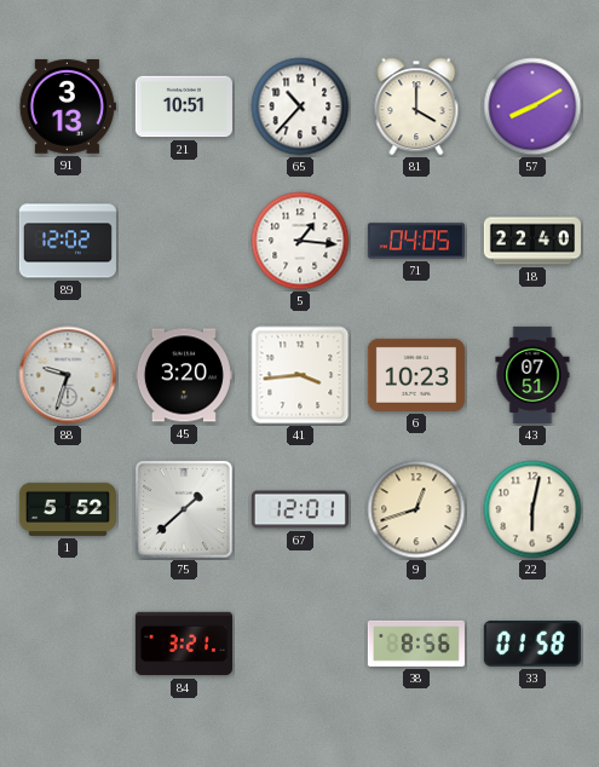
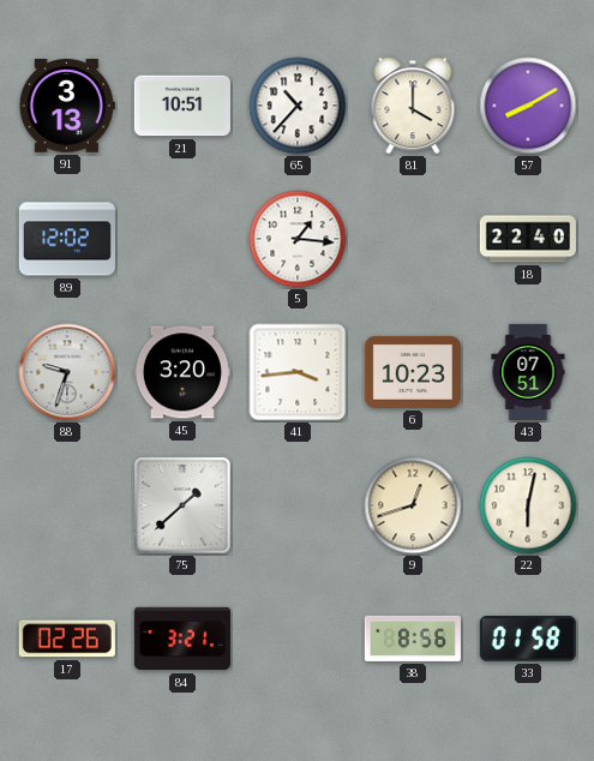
71: 04:05 -> none
1: 5:52 -> none
67: 12:01 -> none
17: none -> 02:26
